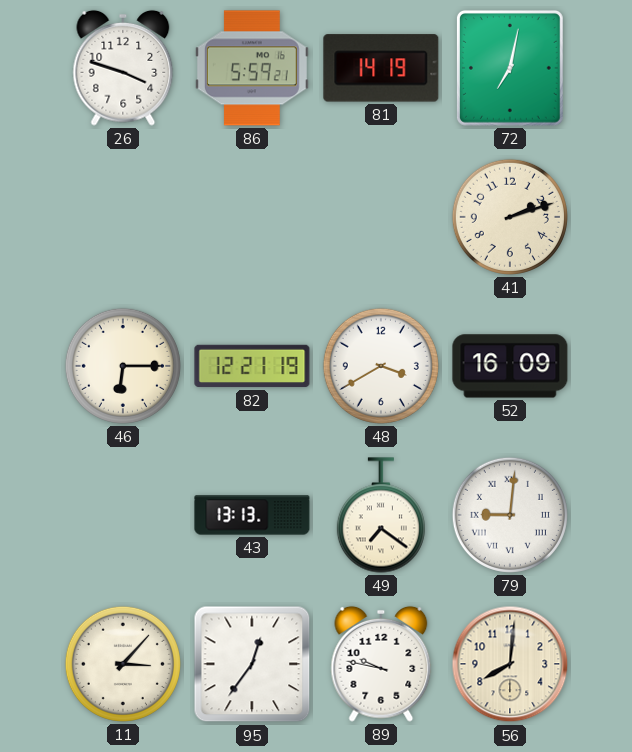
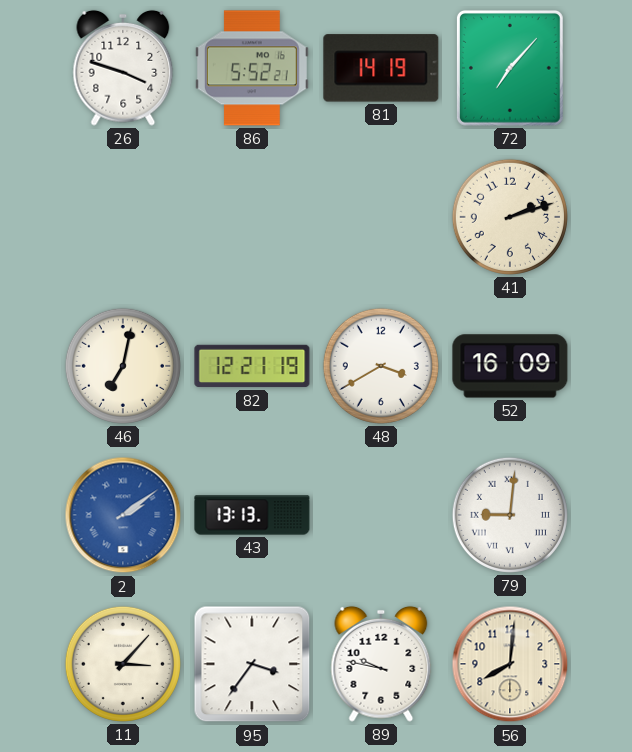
86: 5:59 -> 5:52
72: 7:02 -> 7:07
46: 6:15 -> 7:02
2: none -> 2:09
49: 7:21 -> none
95: 12:36 -> 3:36
